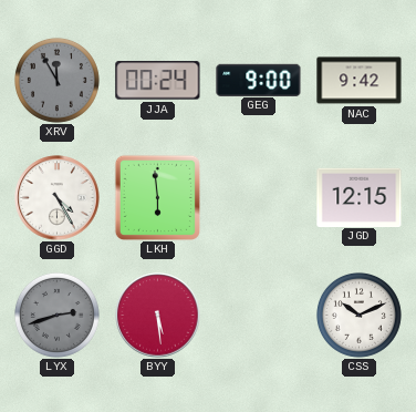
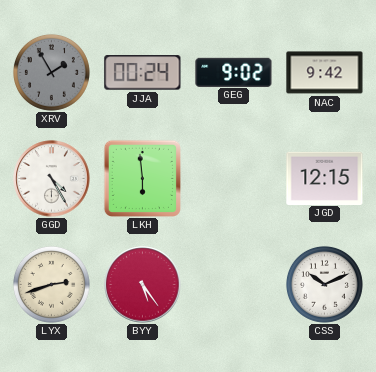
XRV: 11:55 -> 1:55
GEG: 9:00 -> 9:02
LYX dial: grey -> cream
BYY: 5:29 -> 5:24
